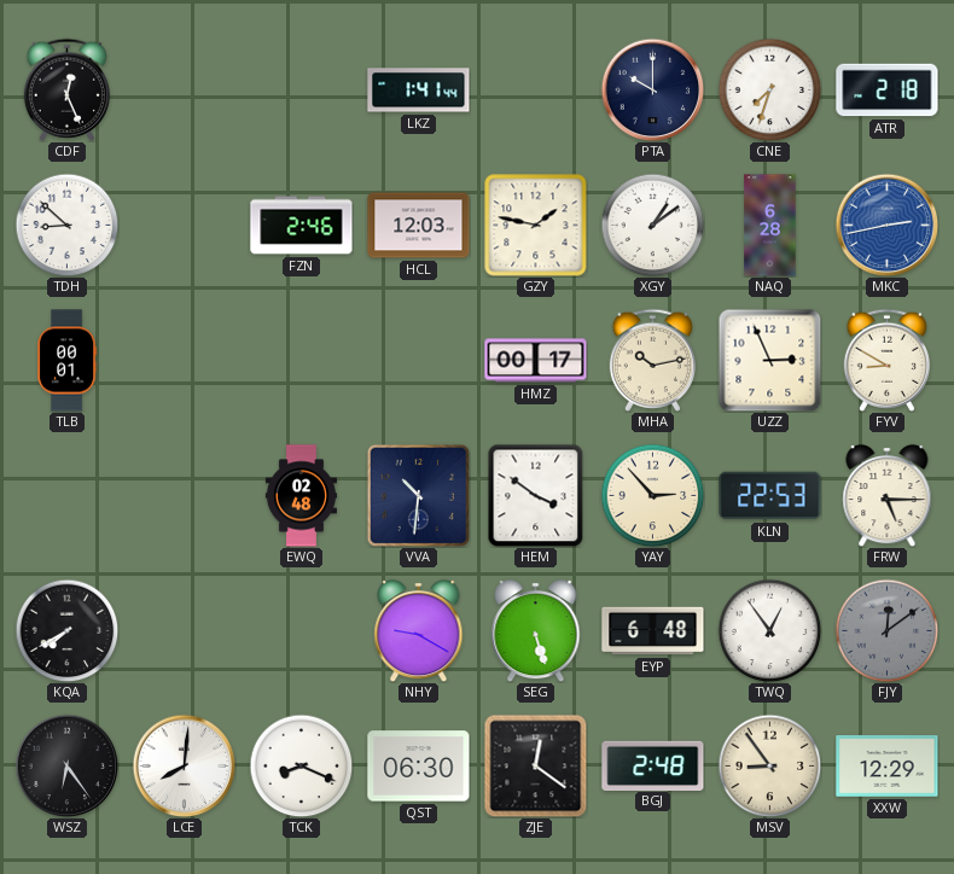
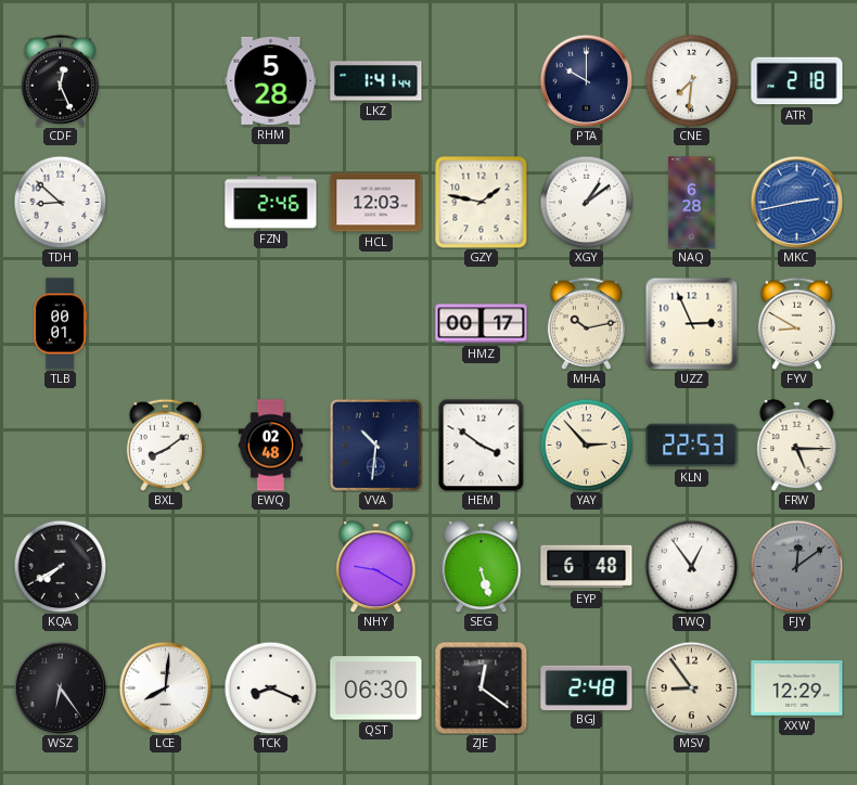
RHM: none -> 5:28
CNE: 7:33 -> 7:31
BXL: none -> 8:09
